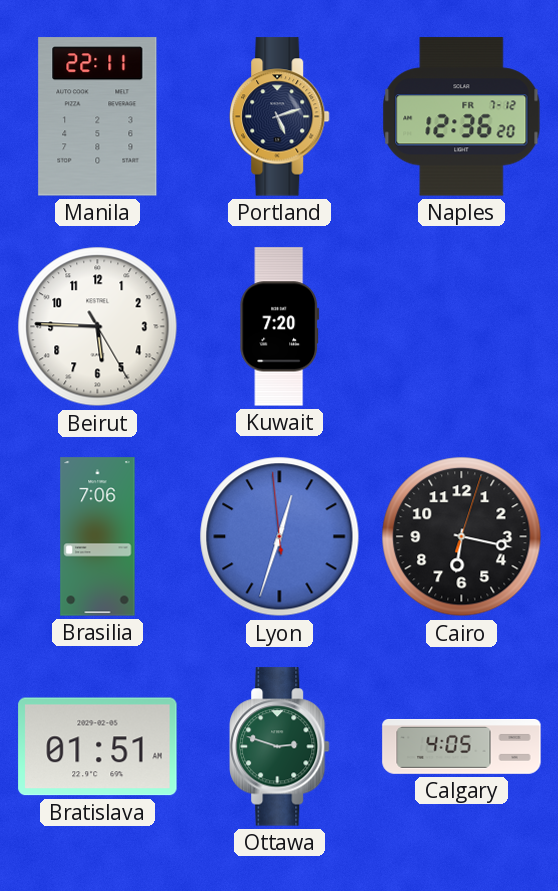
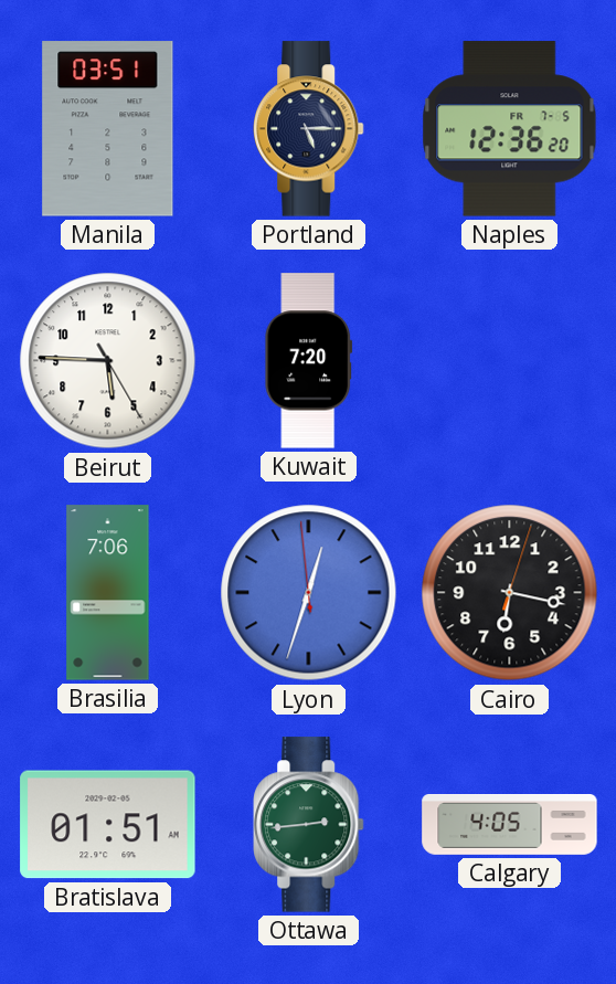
Manila: 22:11 -> 03:51
Portland: 5:12 -> 5:15
Naples date: FR 7-12 -> FR 7-5
Ottawa: 2:48 -> 2:44
